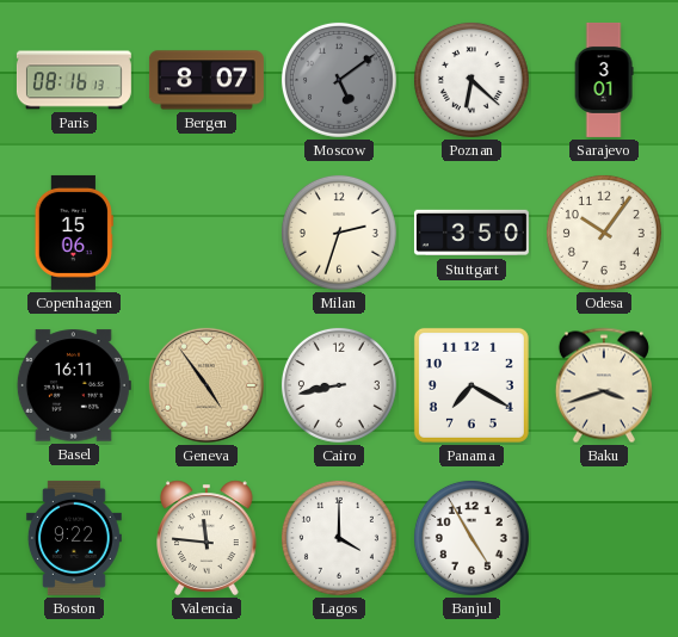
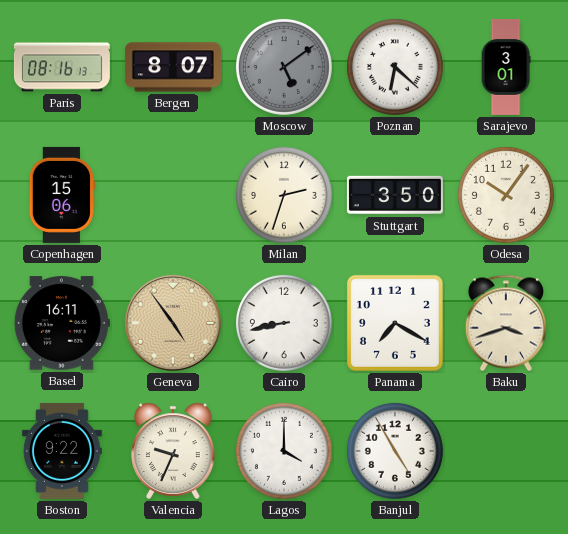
Valencia: 11:46 -> 9:34
